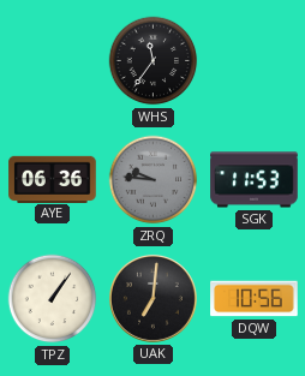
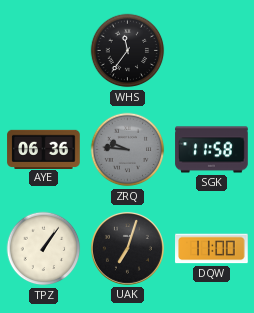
SGK: 11:53 -> 11:58
UAK: 7:01 -> 7:03
DQW: 10:56 -> 11:00
